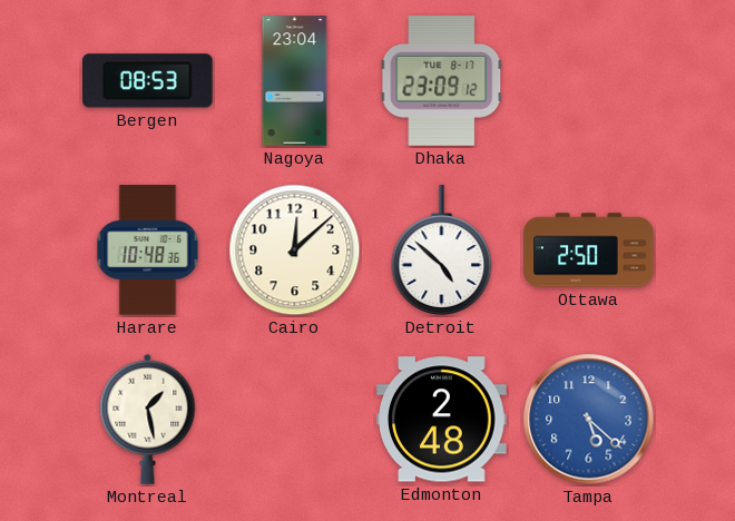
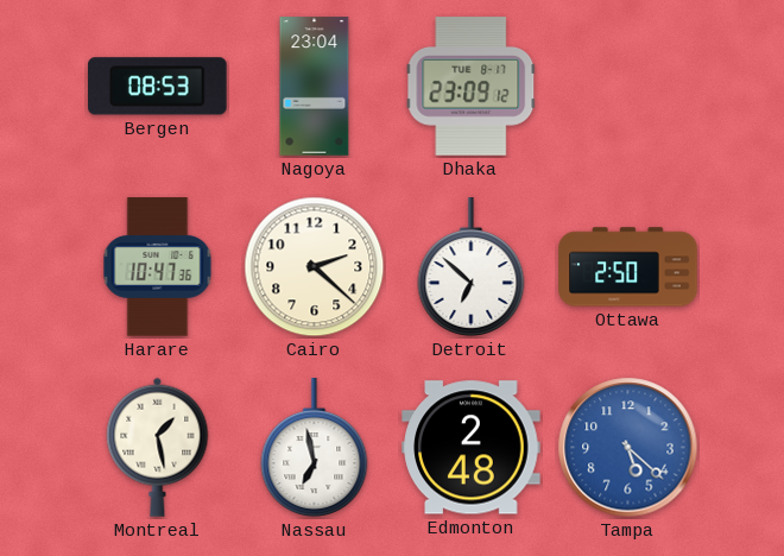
Harare: 10:48 -> 10:47
Cairo: 12:08 -> 2:22
Detroit: 4:52 -> 6:52
Nassau: none -> 6:58
